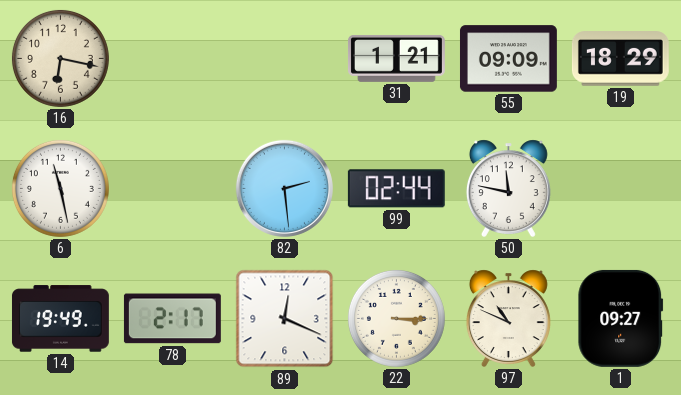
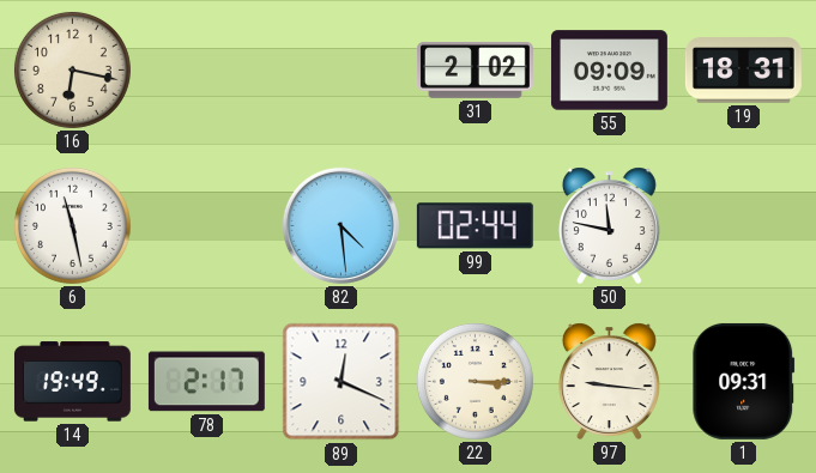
31: 1:21 -> 2:02
19: 18:29 -> 18:31
82: 2:29 -> 4:29
97: 10:49 -> 9:16
1: 09:27 -> 09:31
